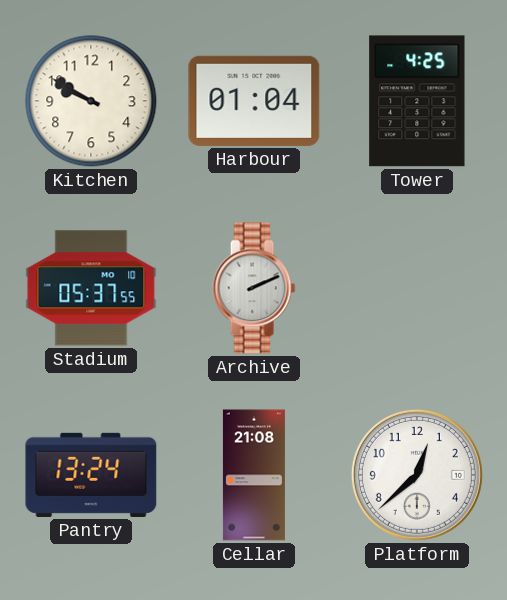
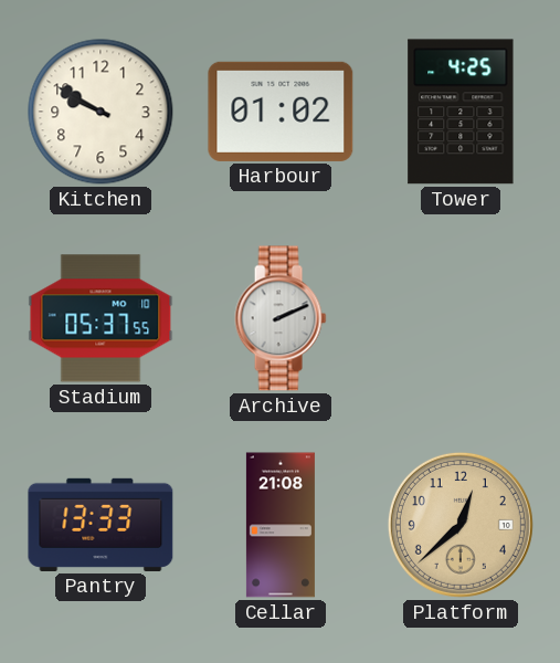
Harbour: 01:04 -> 01:02
Pantry: 13:24 -> 13:33
Platform dial: white -> champagne
